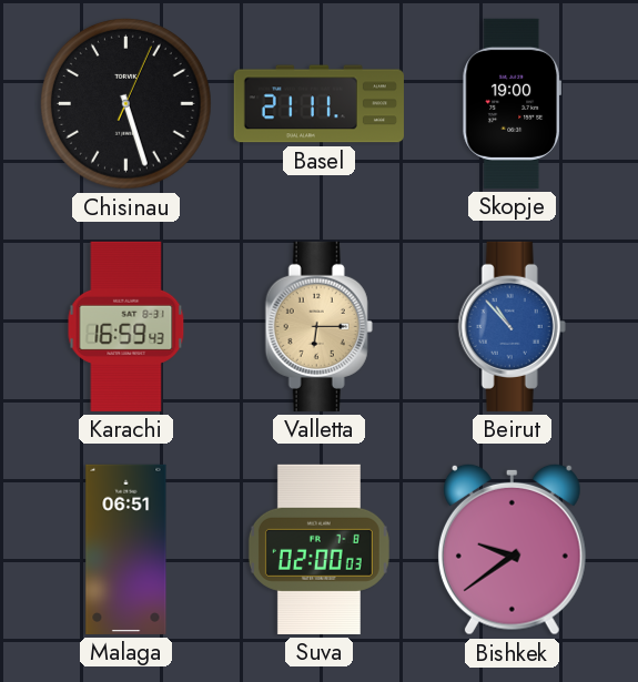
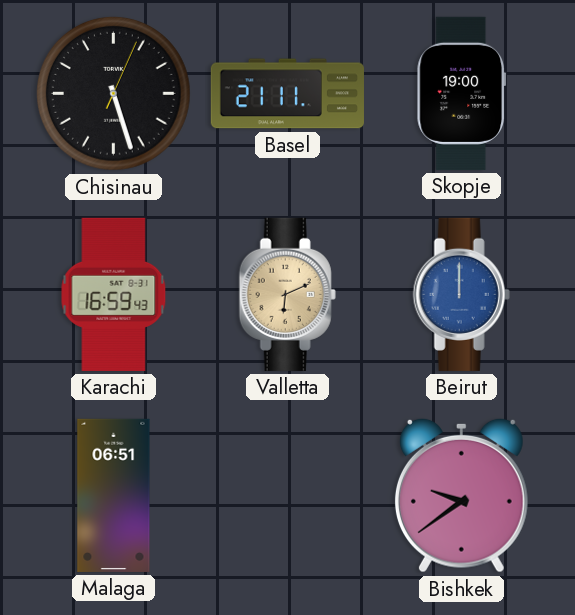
Valletta: 6:15 -> 6:11
Beirut: 10:53 -> 12:00
Suva: 02:00 -> none
